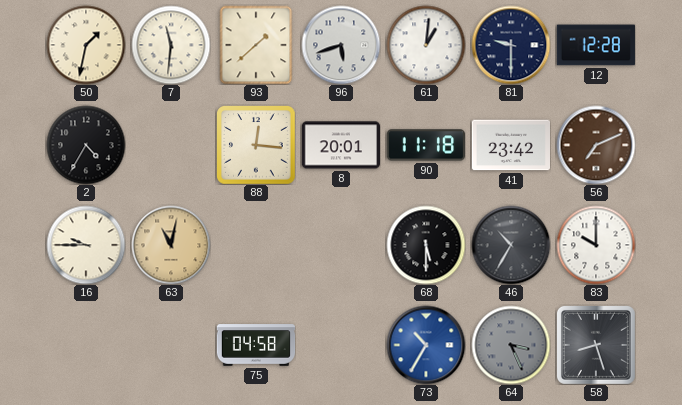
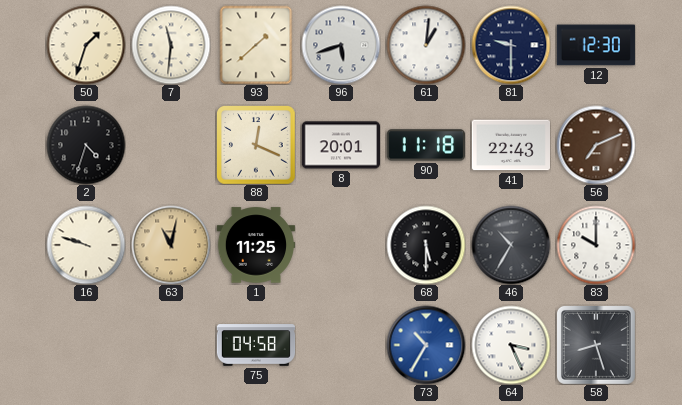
50: 1:32 -> 1:33
12: 12:28 -> 12:30
2: 4:35 -> 4:33
88: 12:16 -> 12:19
41: 23:42 -> 22:43
16: 9:45 -> 9:48
1: none -> 11:25
64 dial: grey -> white
